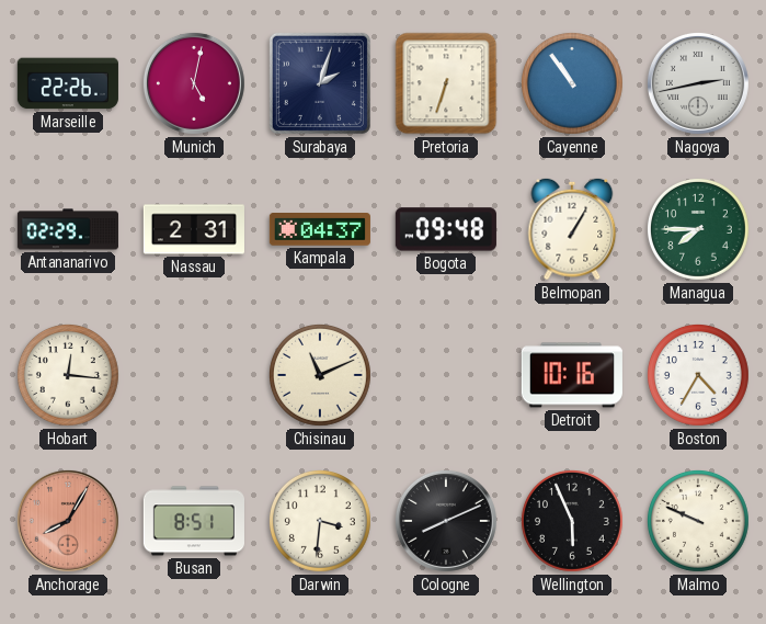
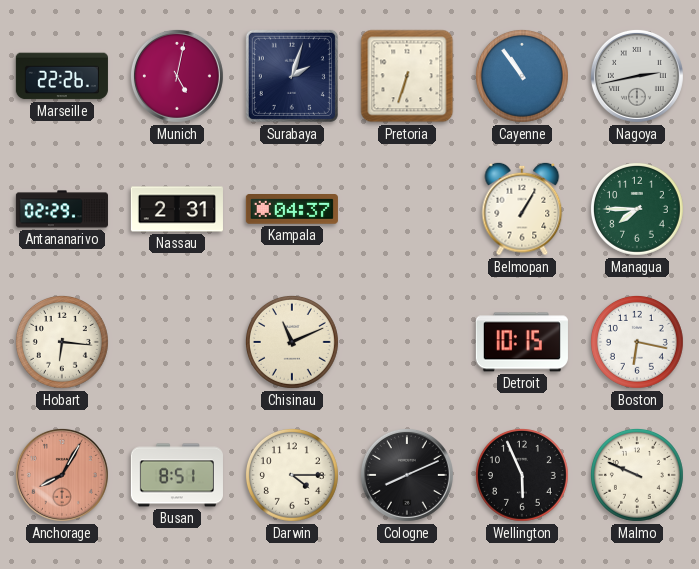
Bogota: 09:48 -> none
Hobart: 12:16 -> 6:16
Detroit: 10:16 -> 10:15
Boston: 4:35 -> 6:17
Darwin: 3:31 -> 4:15
